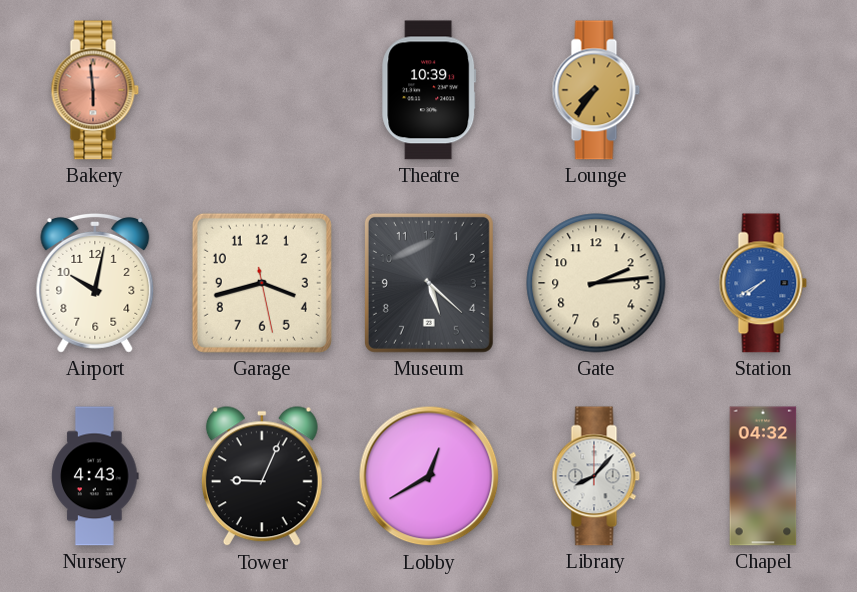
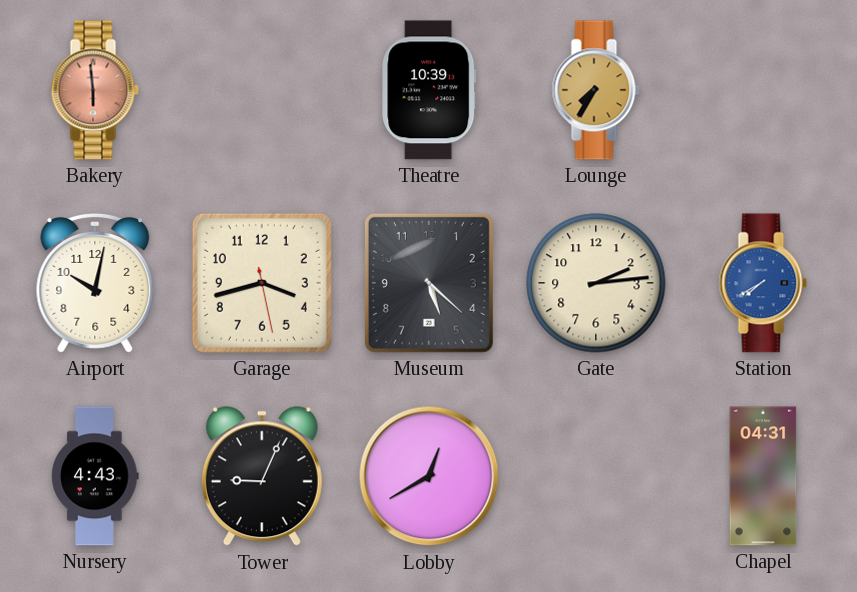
Lounge: 7:36 -> 7:35
Library: 8:07 -> none
Chapel: 04:32 -> 04:31
